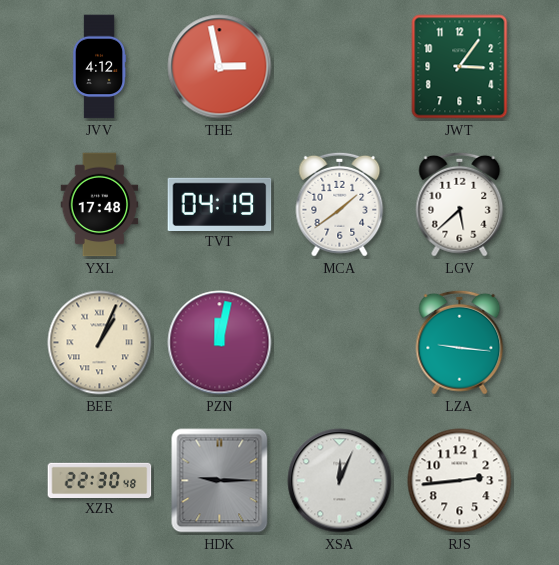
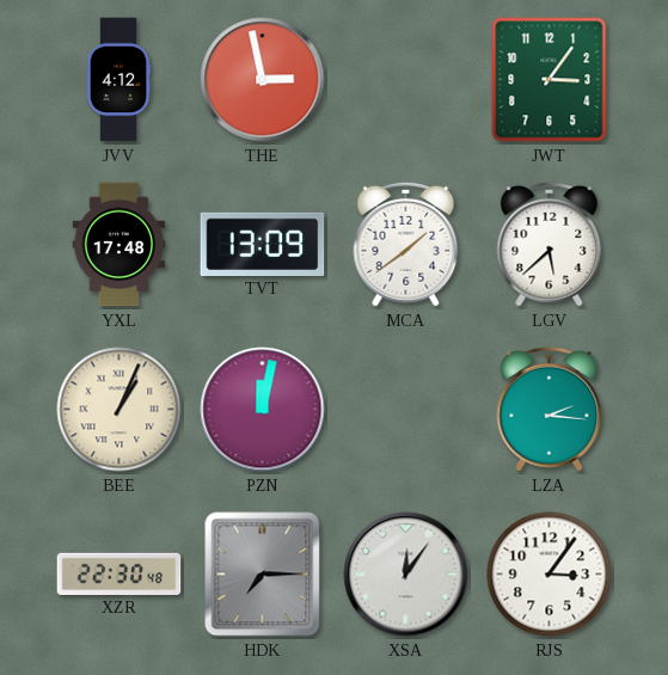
TVT: 04:19 -> 13:09
LZA: 9:16 -> 2:16
HDK: 9:15 -> 7:15
XSA: 12:04 -> 12:06
RJS: 2:44 -> 3:06
